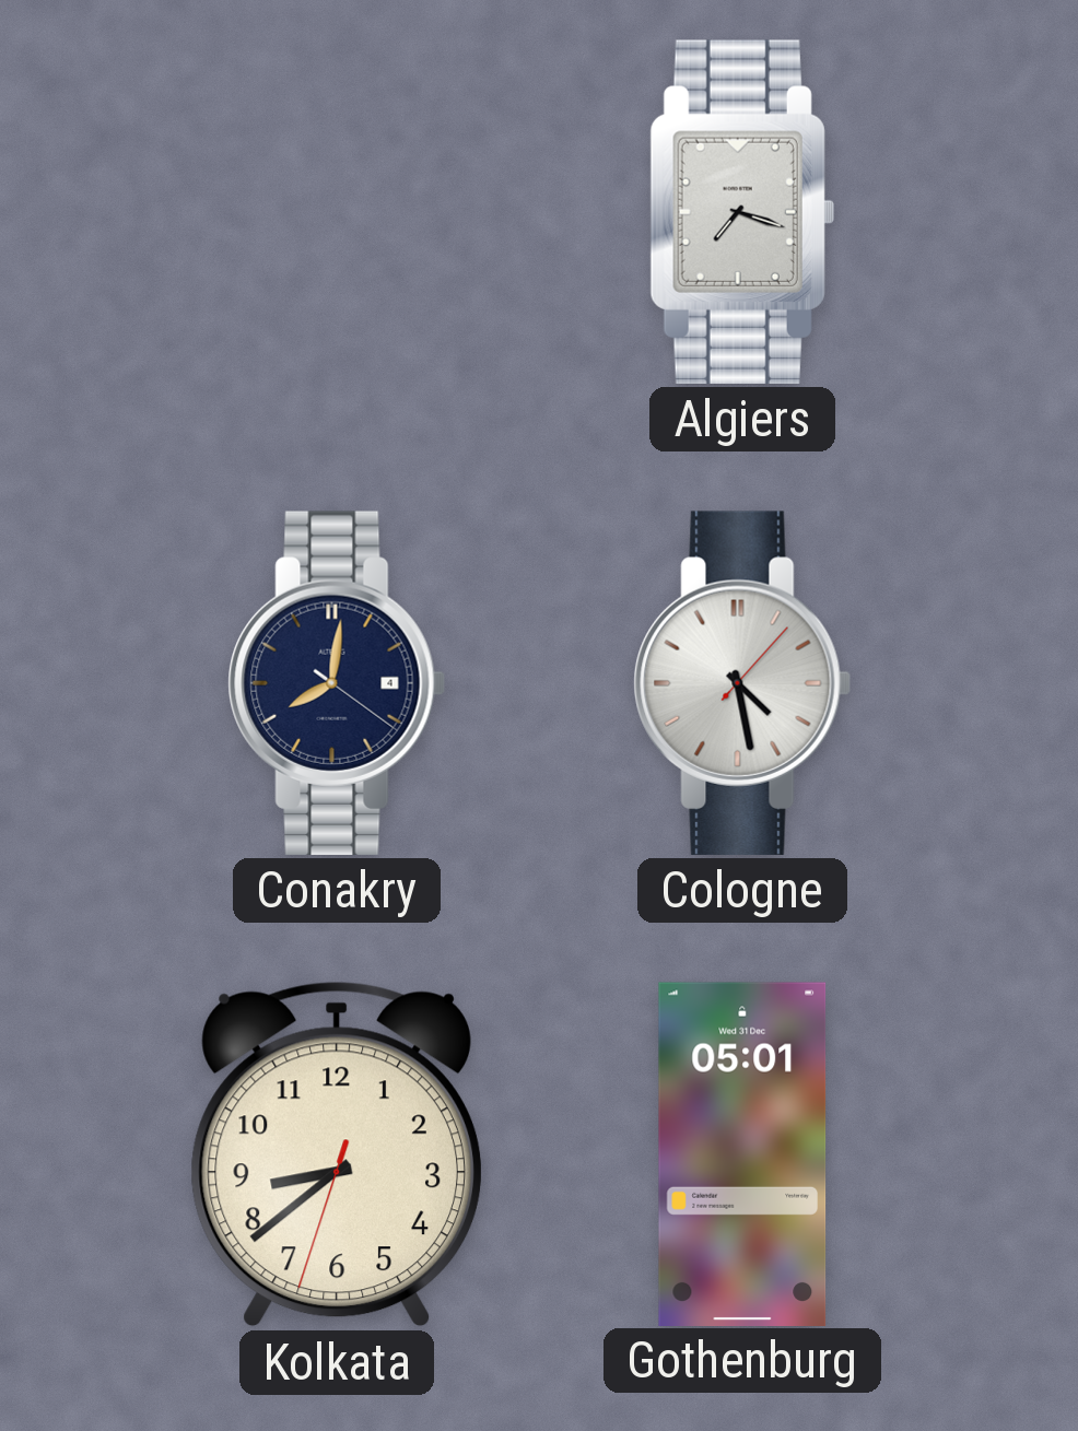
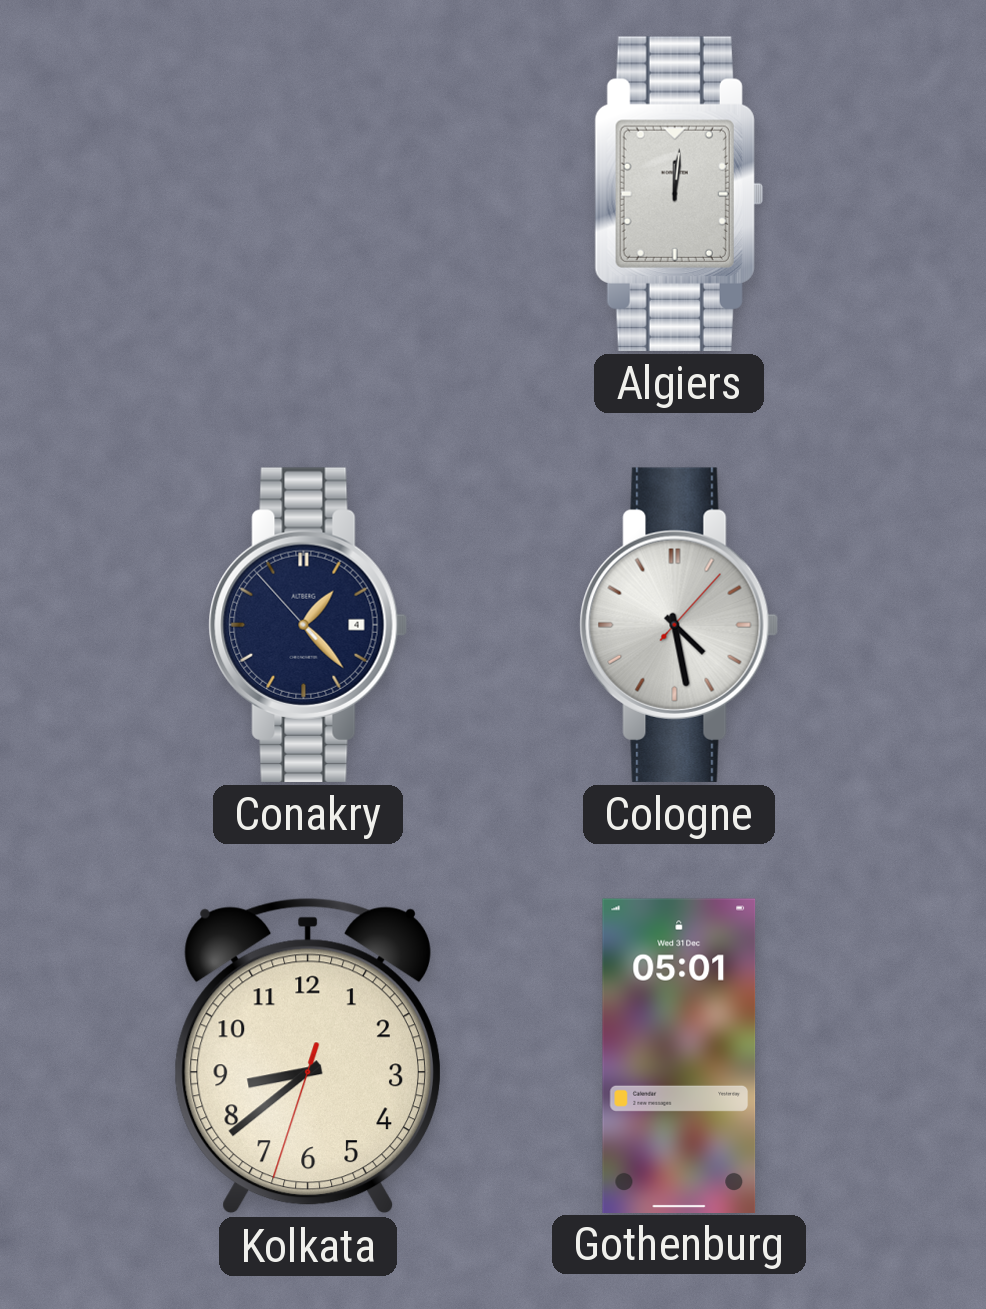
Algiers: 7:18 -> 12:01
Conakry: 8:01 -> 1:22
